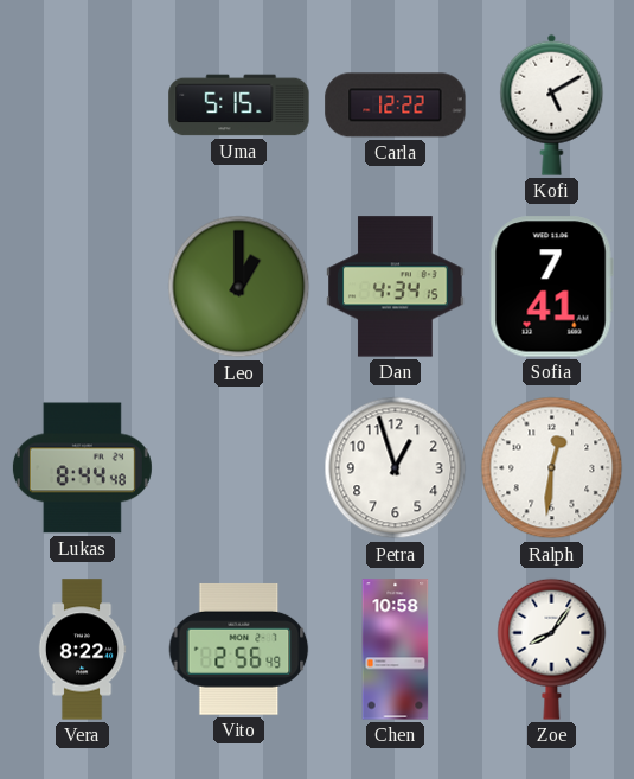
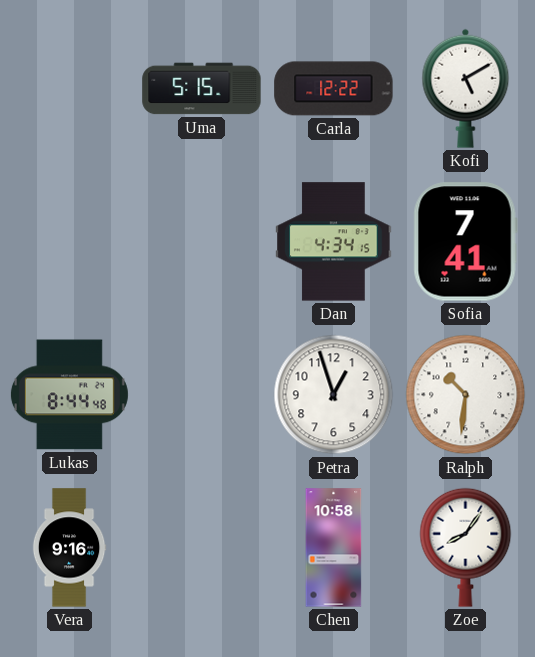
Leo: 1:00 -> none
Ralph: 12:31 -> 10:31
Vera: 8:22 -> 9:16
Vito: 2:56 -> none
